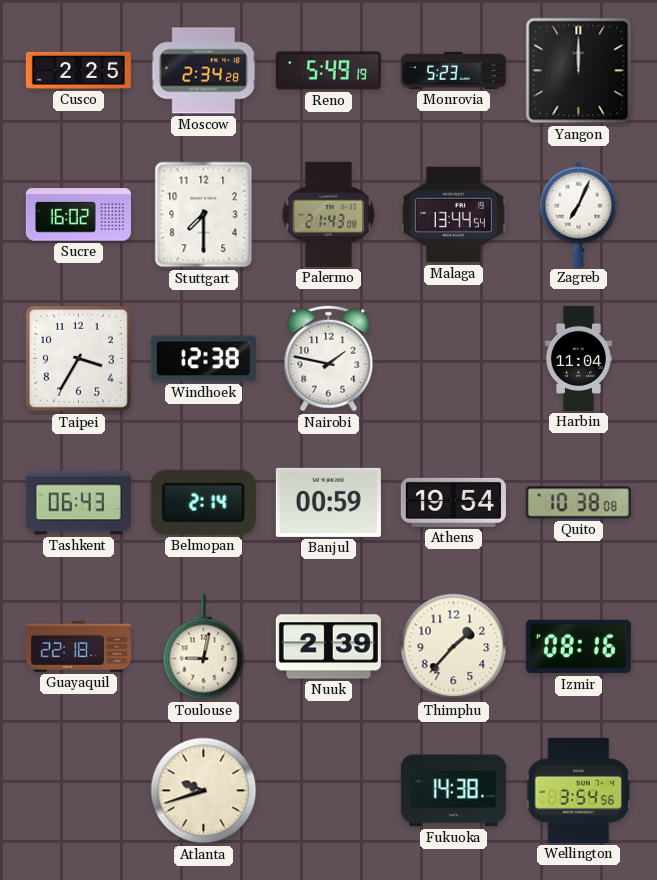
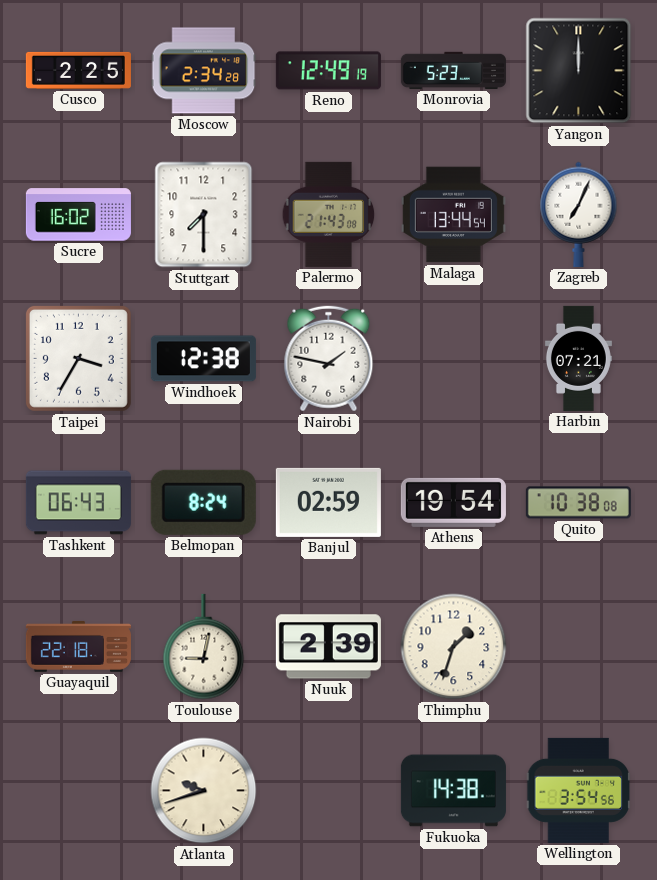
Reno: 5:49 -> 12:49
Harbin: 11:04 -> 07:21
Belmopan: 2:14 -> 8:24
Banjul: 00:59 -> 02:59
Thimphu: 1:37 -> 1:33
Izmir: 08:16 -> none
